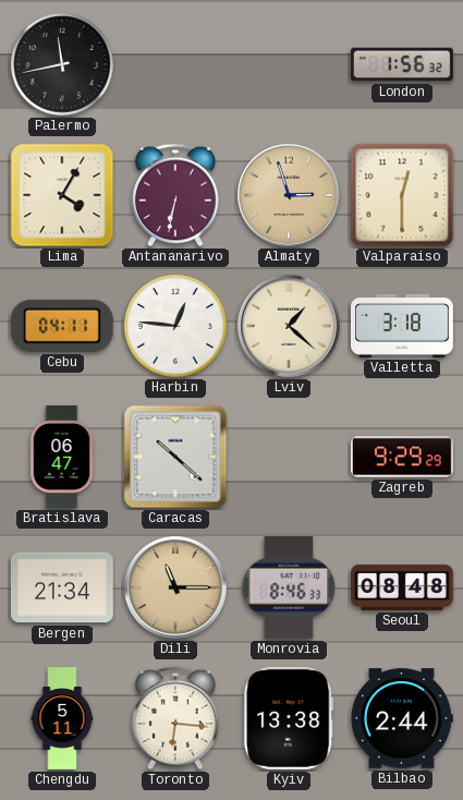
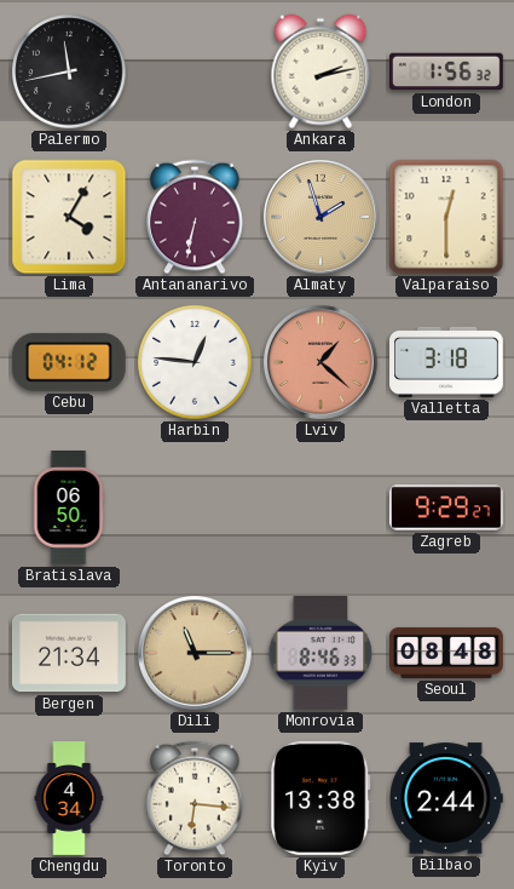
Ankara: none -> 2:13
Almaty: 2:57 -> 1:57
Cebu: 04:11 -> 04:12
Lviv dial: cream -> salmon
Bratislava: 06:47 -> 06:50
Caracas: 10:22 -> none
Zagreb: 9:29:29 -> 9:29:27
Chengdu: 5:11 -> 4:34
